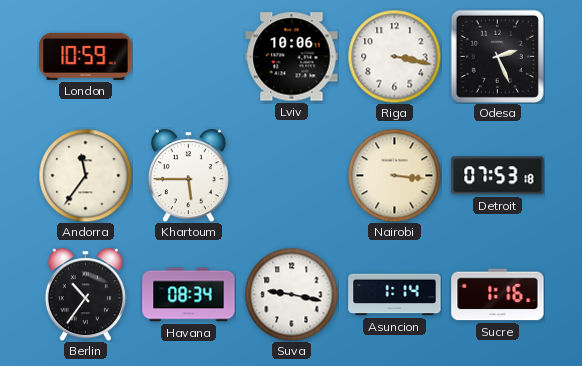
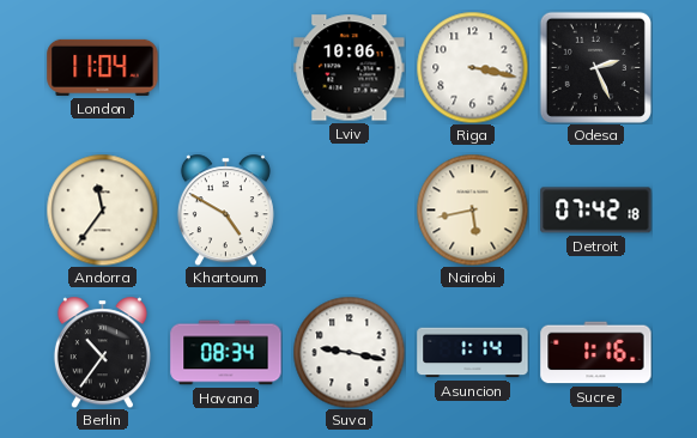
London: 10:59 -> 11:04
Khartoum: 5:45 -> 4:50
Nairobi: 3:16 -> 5:43
Detroit: 07:53 -> 07:42
